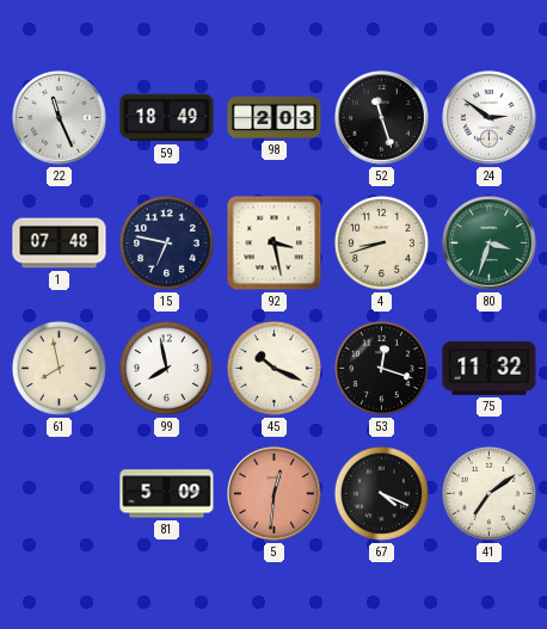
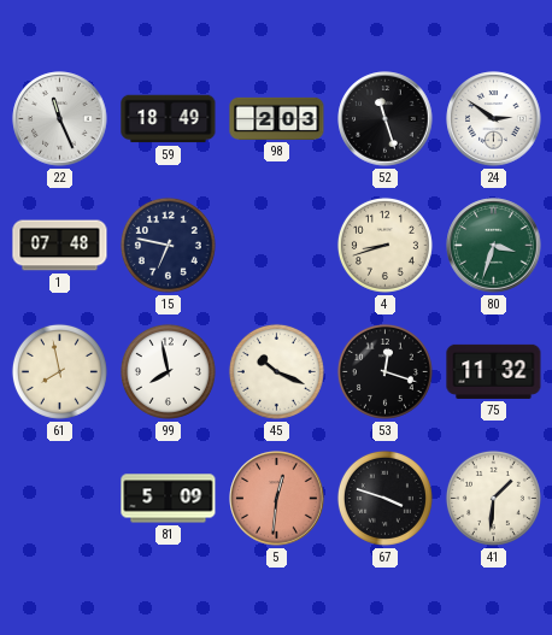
92: 3:28 -> none
67: 4:19 -> 3:48
41: 7:09 -> 1:31
